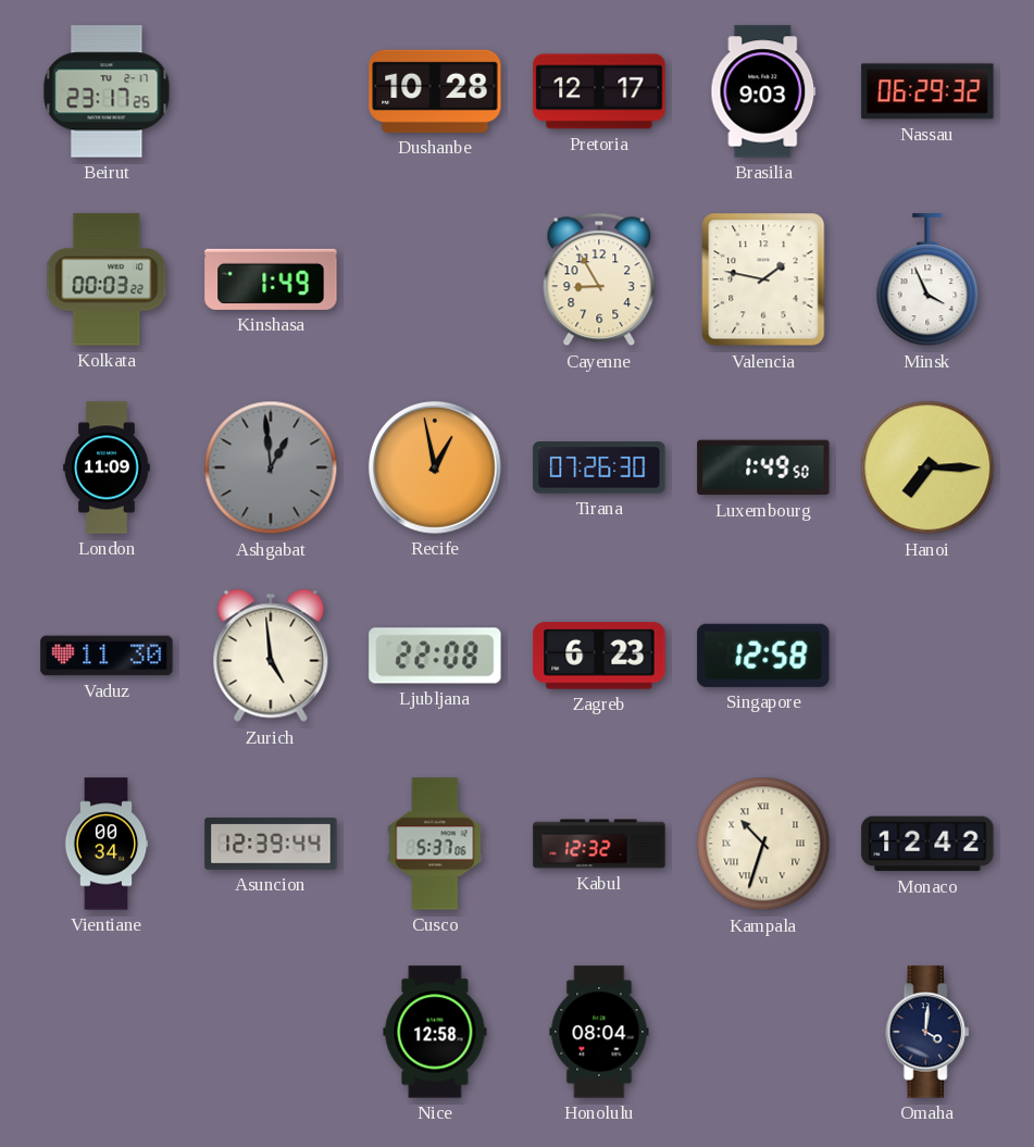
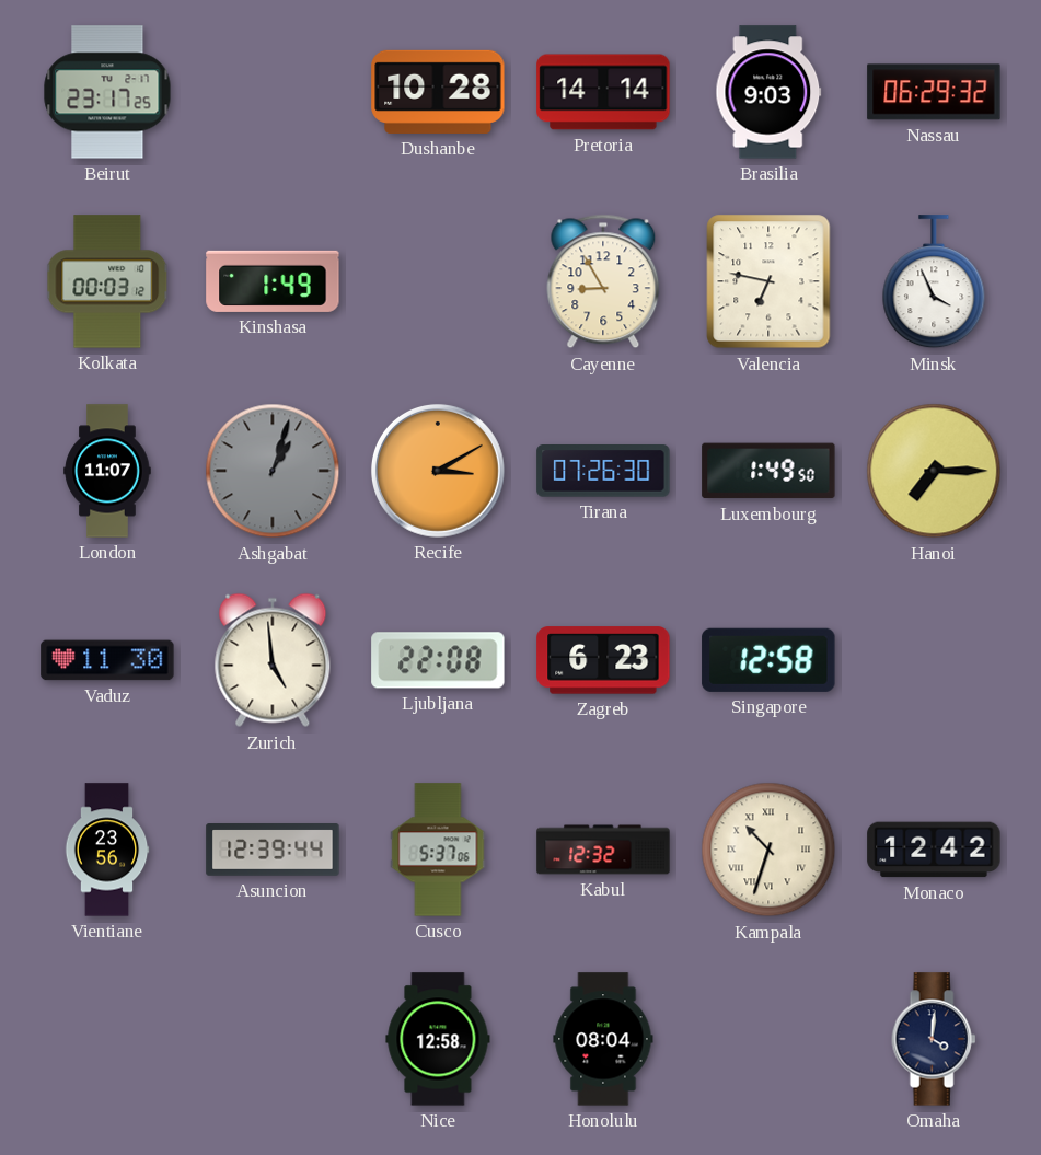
Pretoria: 12:17 -> 14:14
Kolkata: 00:03:22 -> 00:03:12
Valencia: 1:47 -> 6:47
London: 11:09 -> 11:07
Ashgabat: 12:59 -> 1:03
Recife: 12:58 -> 3:10
Vientiane: 00:34 -> 23:56
